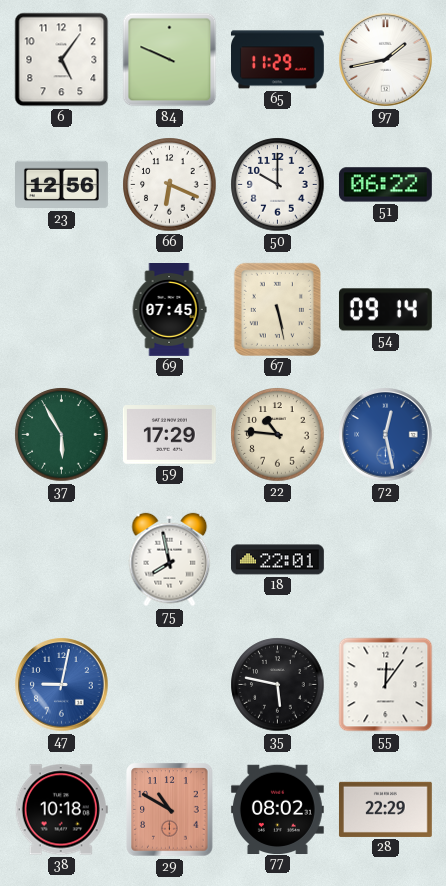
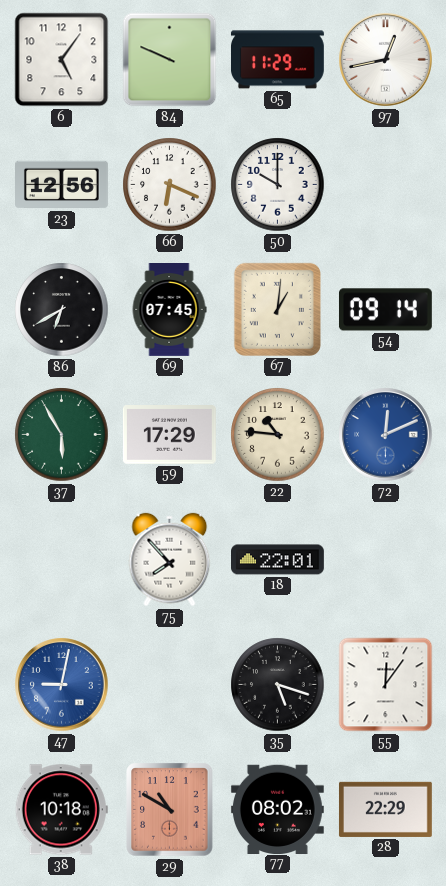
97: 1:43 -> 12:43
51: 06:22 -> none
86: none -> 6:40
67: 5:28 -> 1:01
72: 12:28 -> 12:11
75: 7:58 -> 7:53
35: 5:47 -> 5:18
